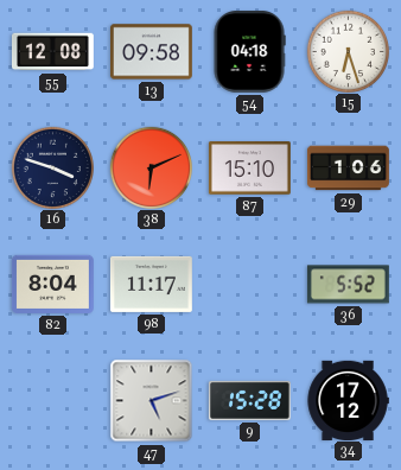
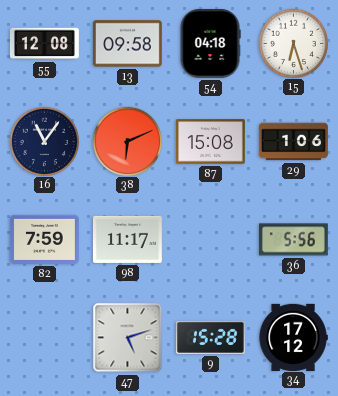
16: 3:48 -> 11:06
87: 15:10 -> 15:08
82: 8:04 -> 7:59
36: 5:52 -> 5:56
